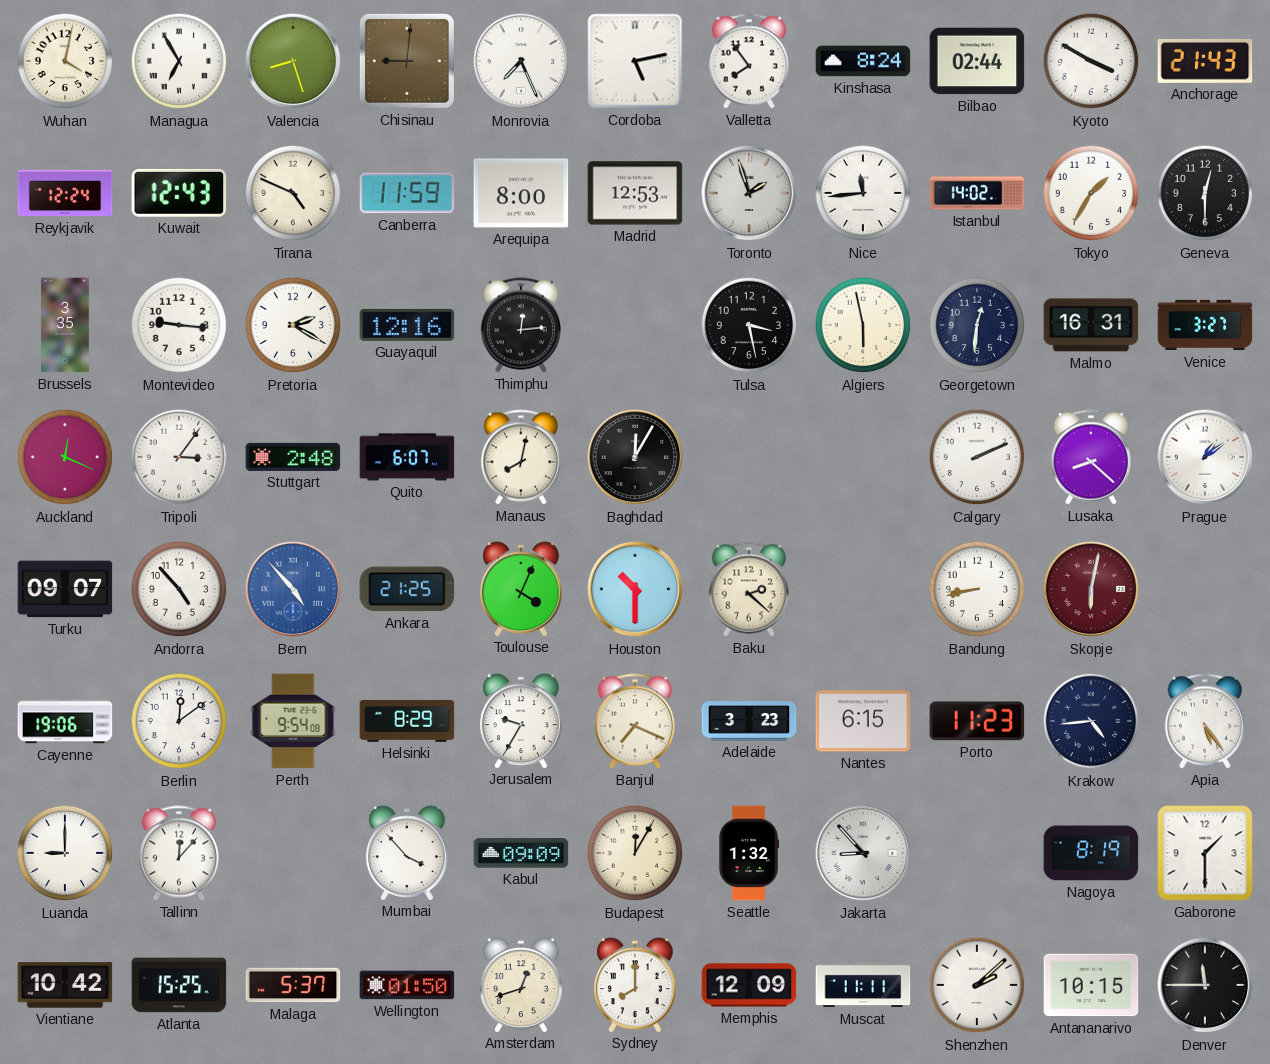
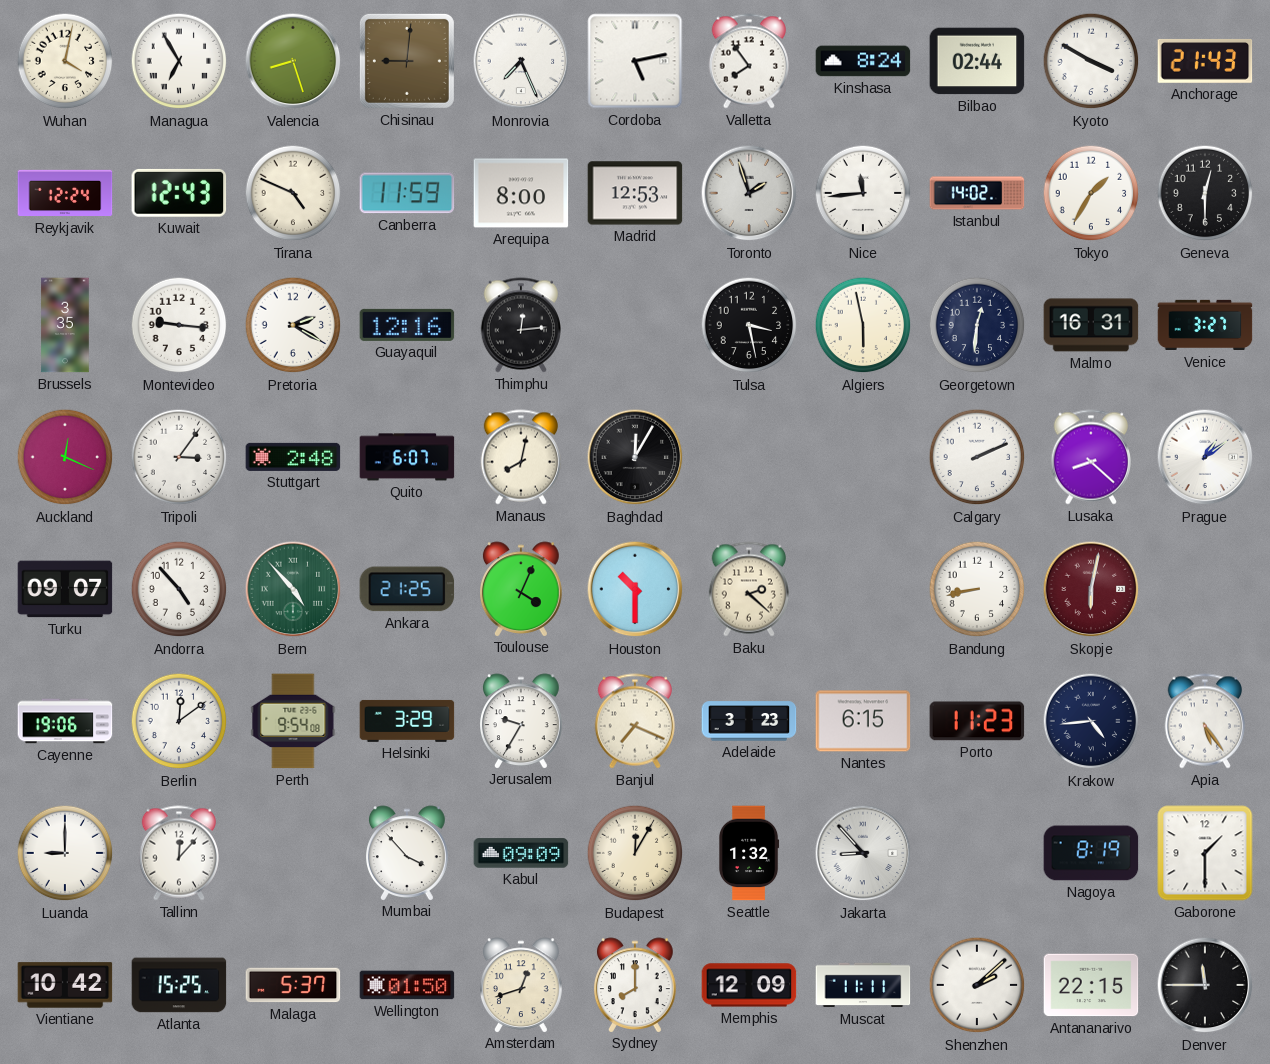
Bern dial: blue -> green
Helsinki: 8:29 -> 3:29
Antananarivo: 10:15 -> 22:15
